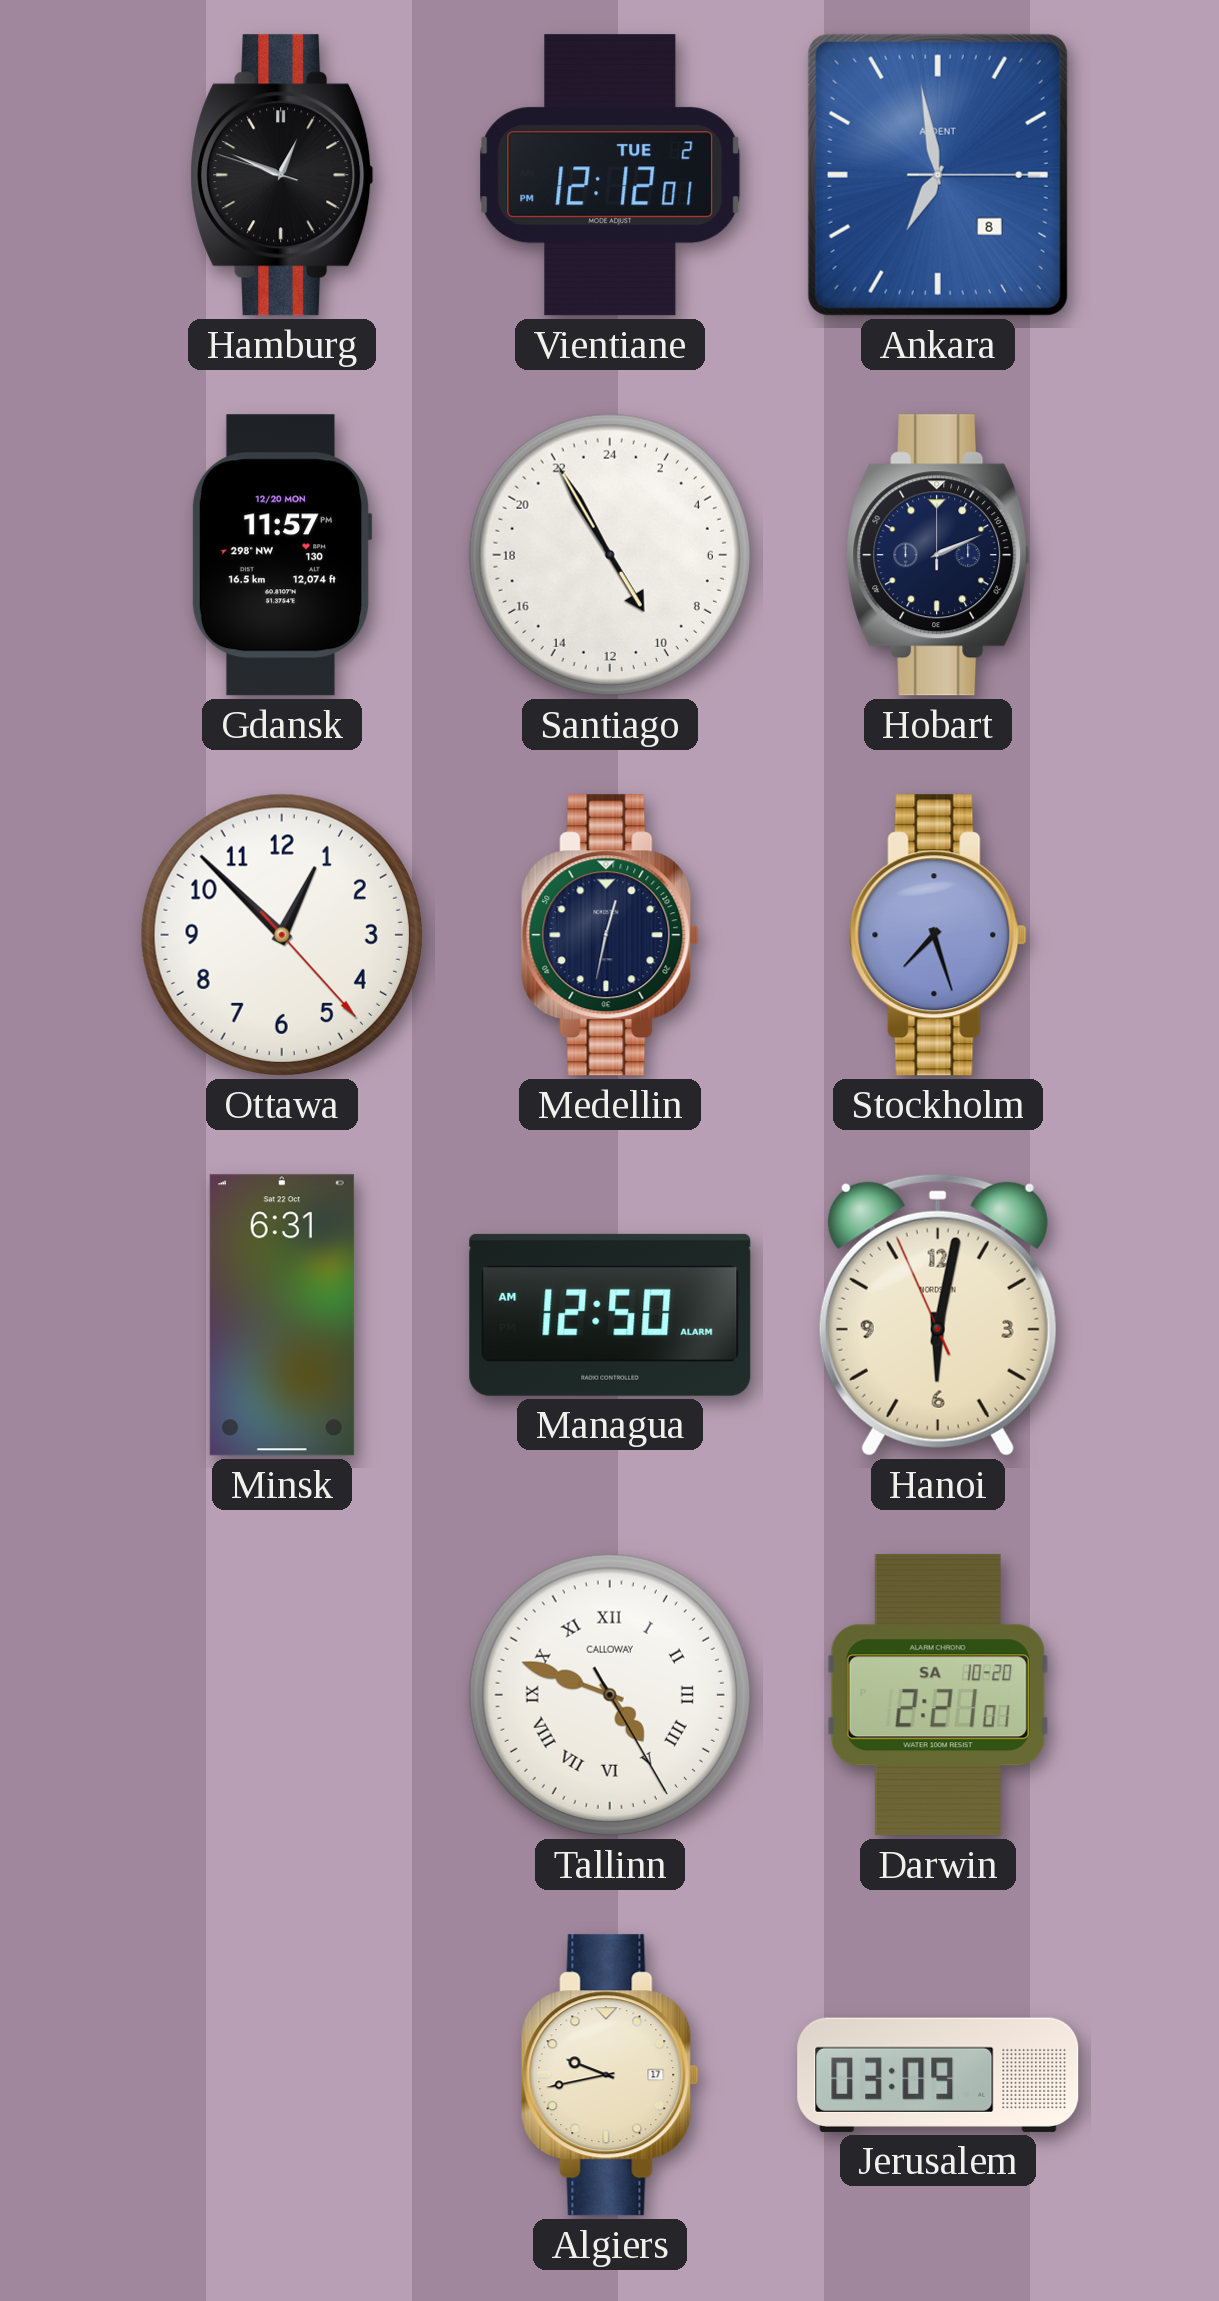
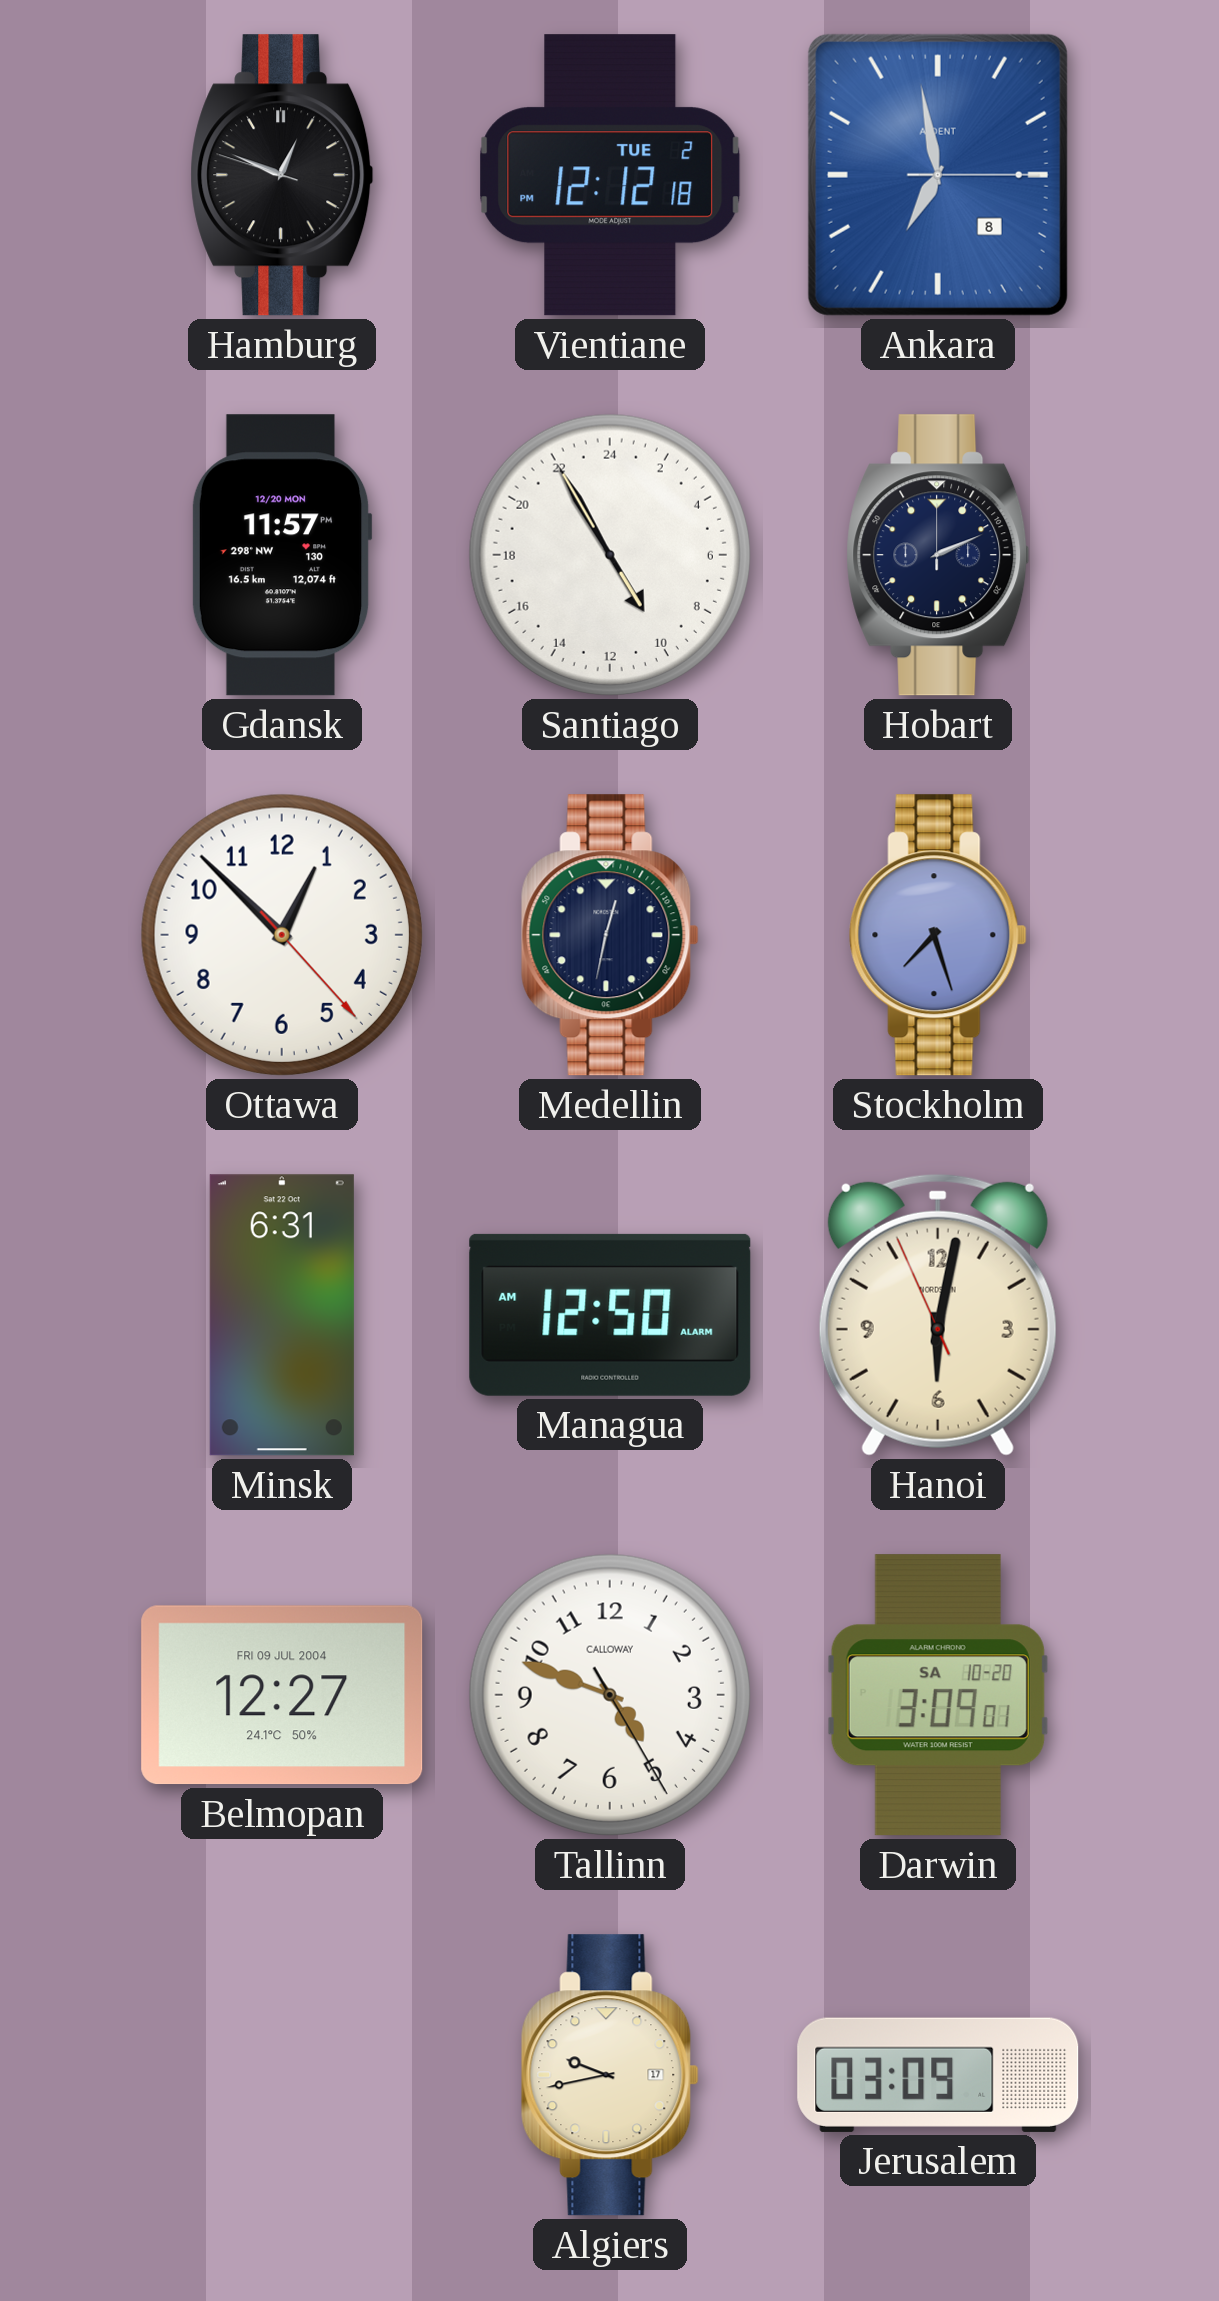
Vientiane: 12:12:01 PM -> 12:12:18 PM
Belmopan: none -> 12:27
Tallinn numerals: Roman -> Arabic
Darwin: 2:21 -> 3:09
